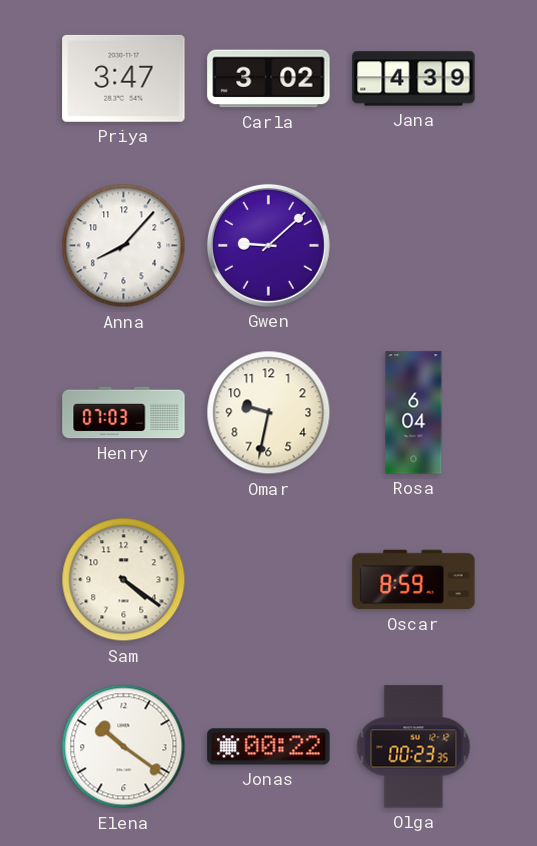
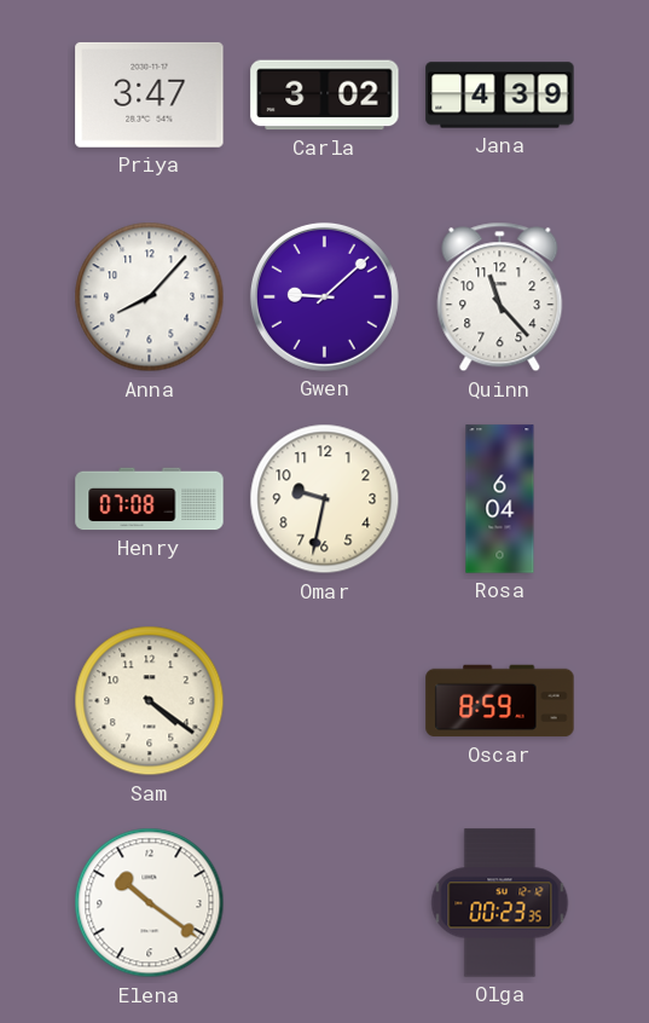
Quinn: none -> 11:23
Henry: 07:03 -> 07:08
Jonas: 00:22 -> none
